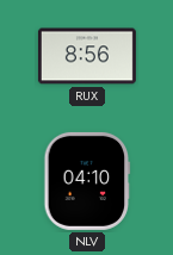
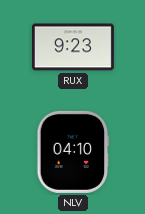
RUX: 8:56 -> 9:23
